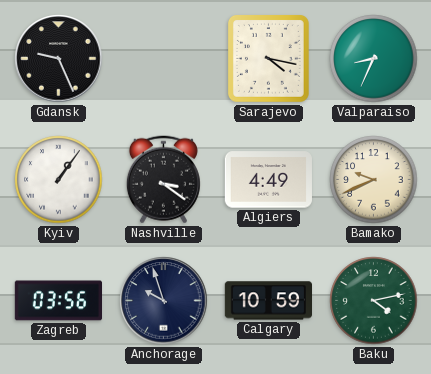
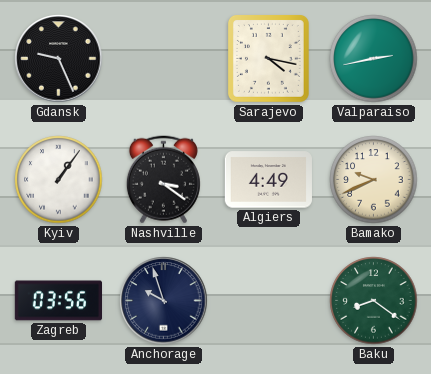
Valparaiso: 8:34 -> 2:43
Calgary: 10:59 -> none
Baku: 4:13 -> 8:21
